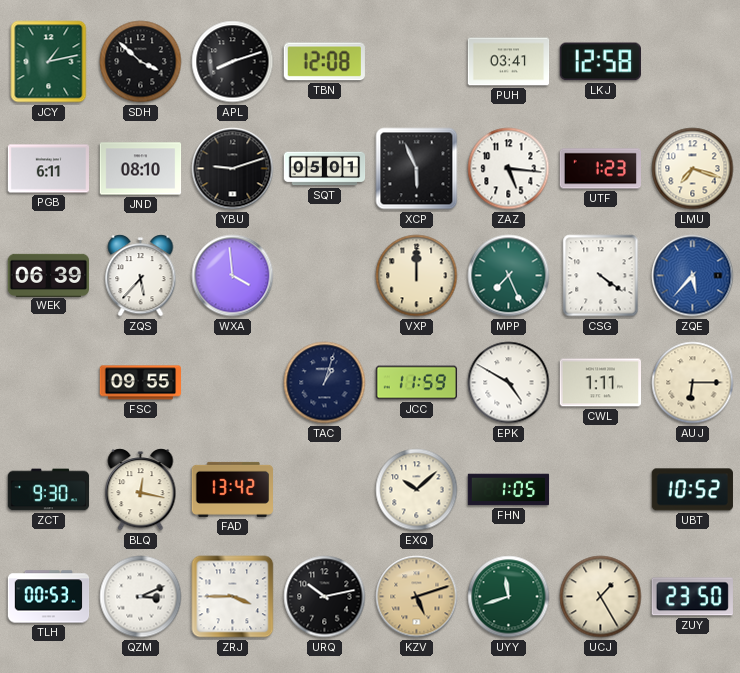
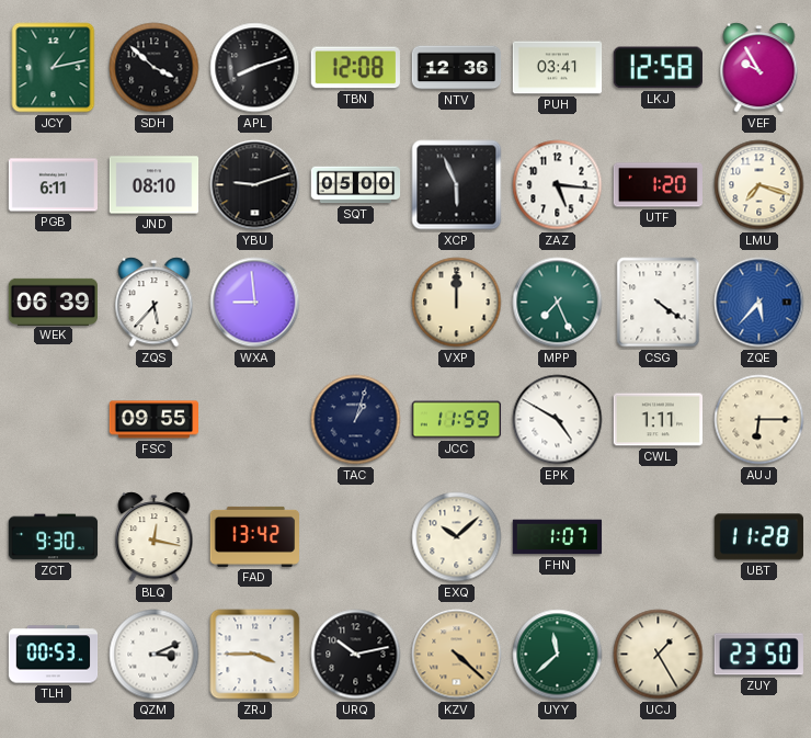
NTV: none -> 12:36
VEF: none -> 9:55
SQT: 05:01 -> 05:00
UTF: 1:23 -> 1:20
WXA: 3:59 -> 8:59
FHN: 1:05 -> 1:07
UBT: 10:52 -> 11:28
KZV: 5:12 -> 4:22
UYY: 11:42 -> 11:38
